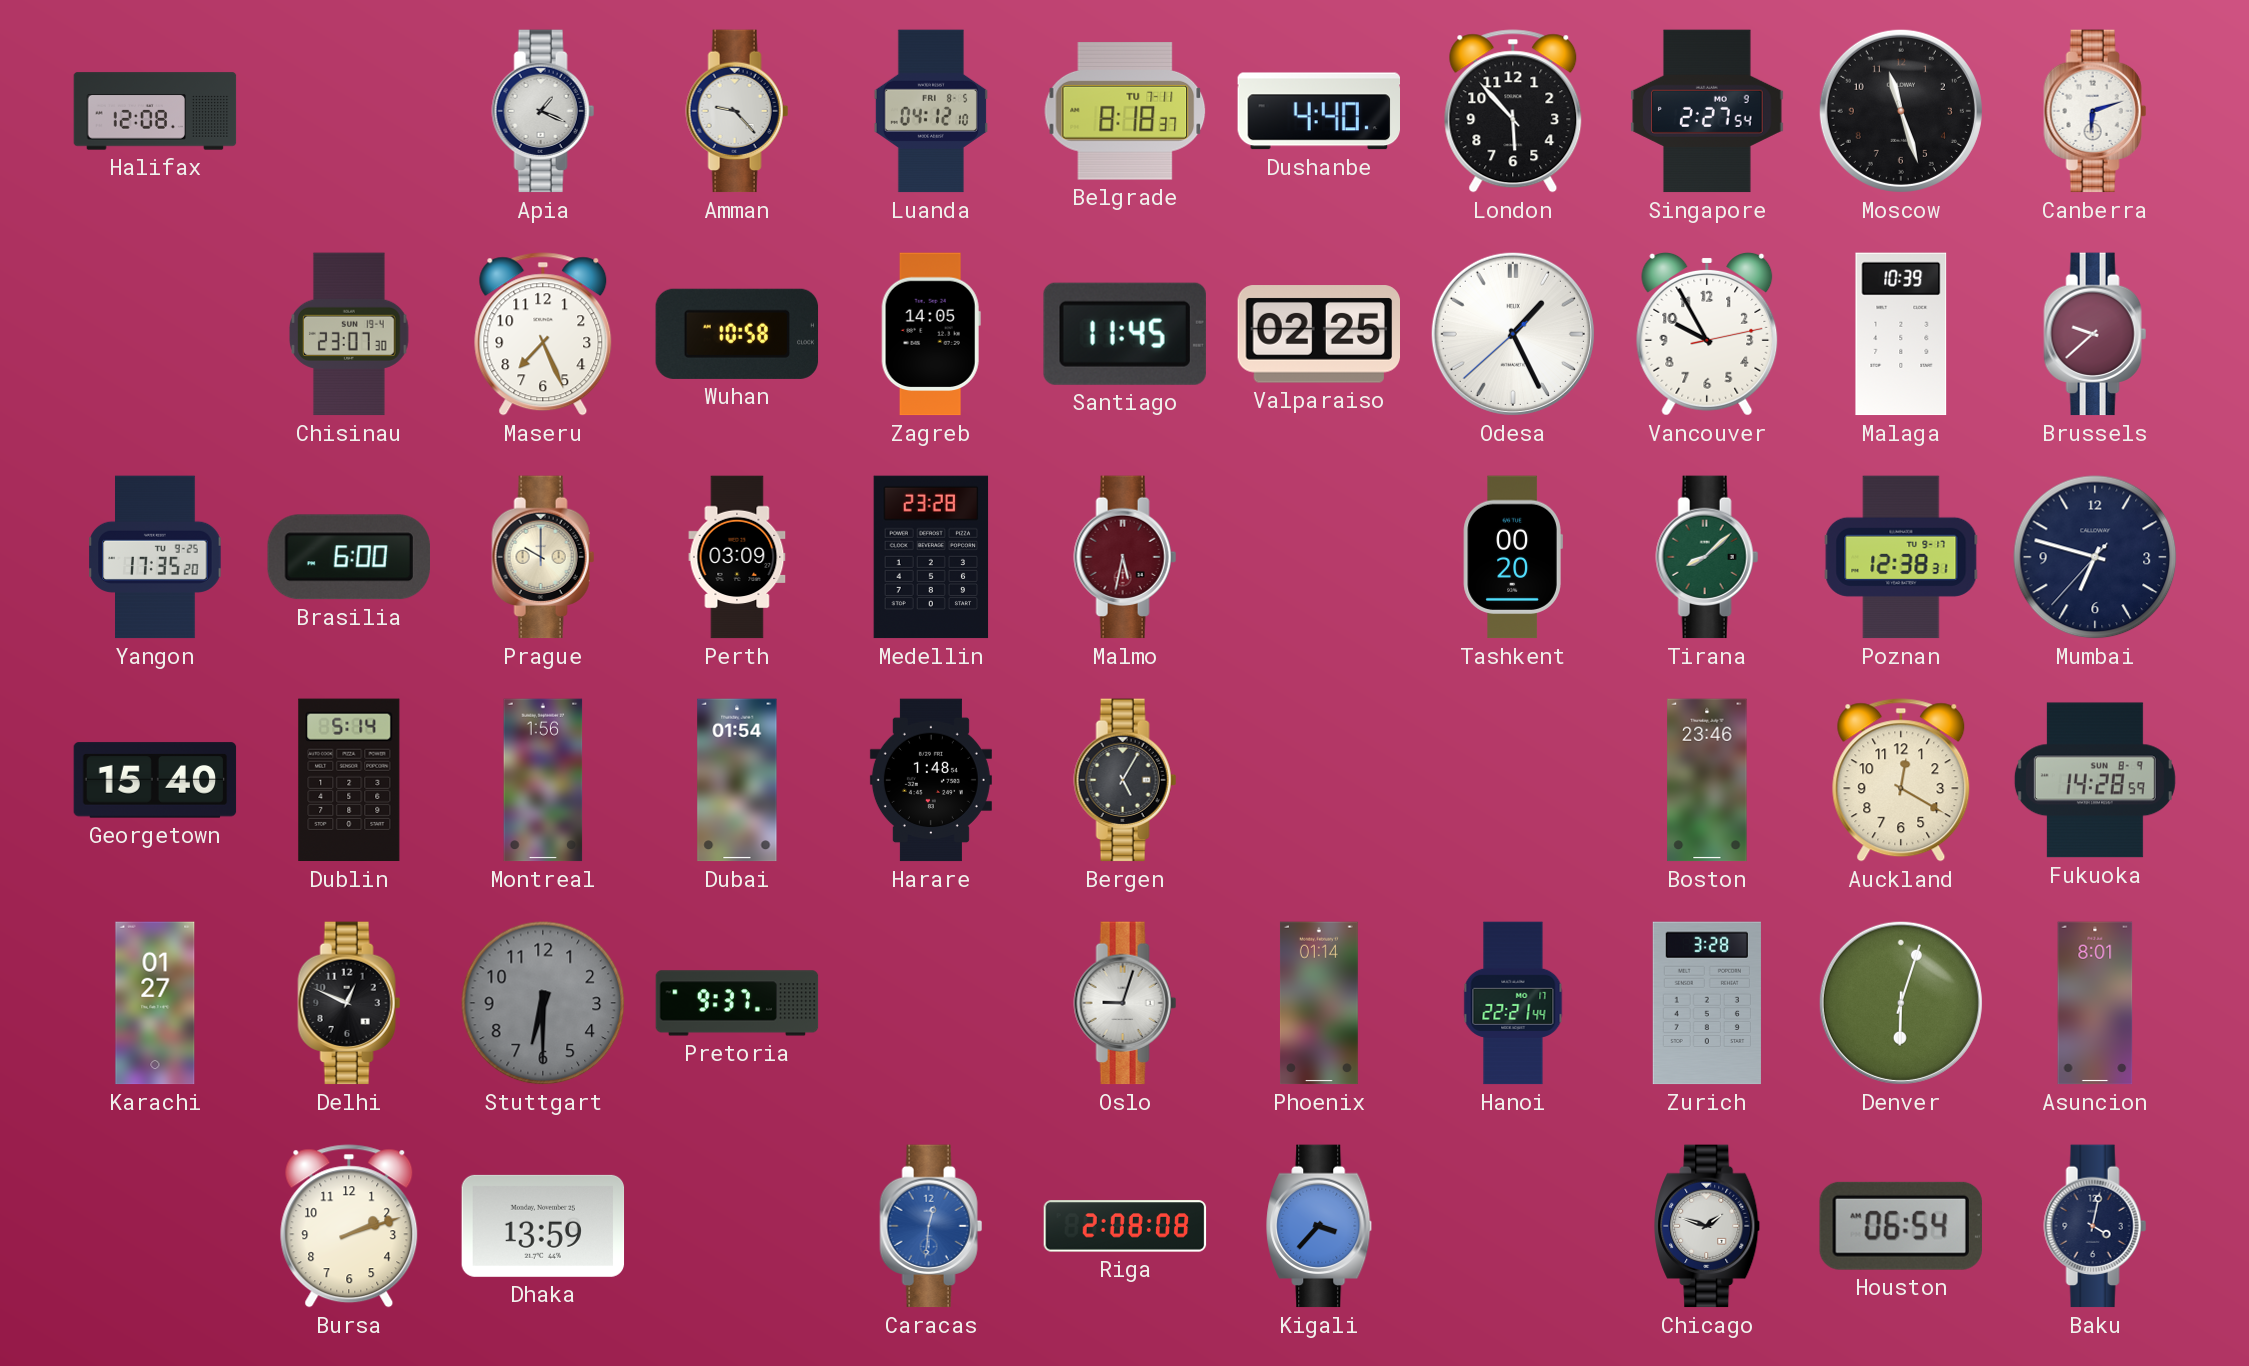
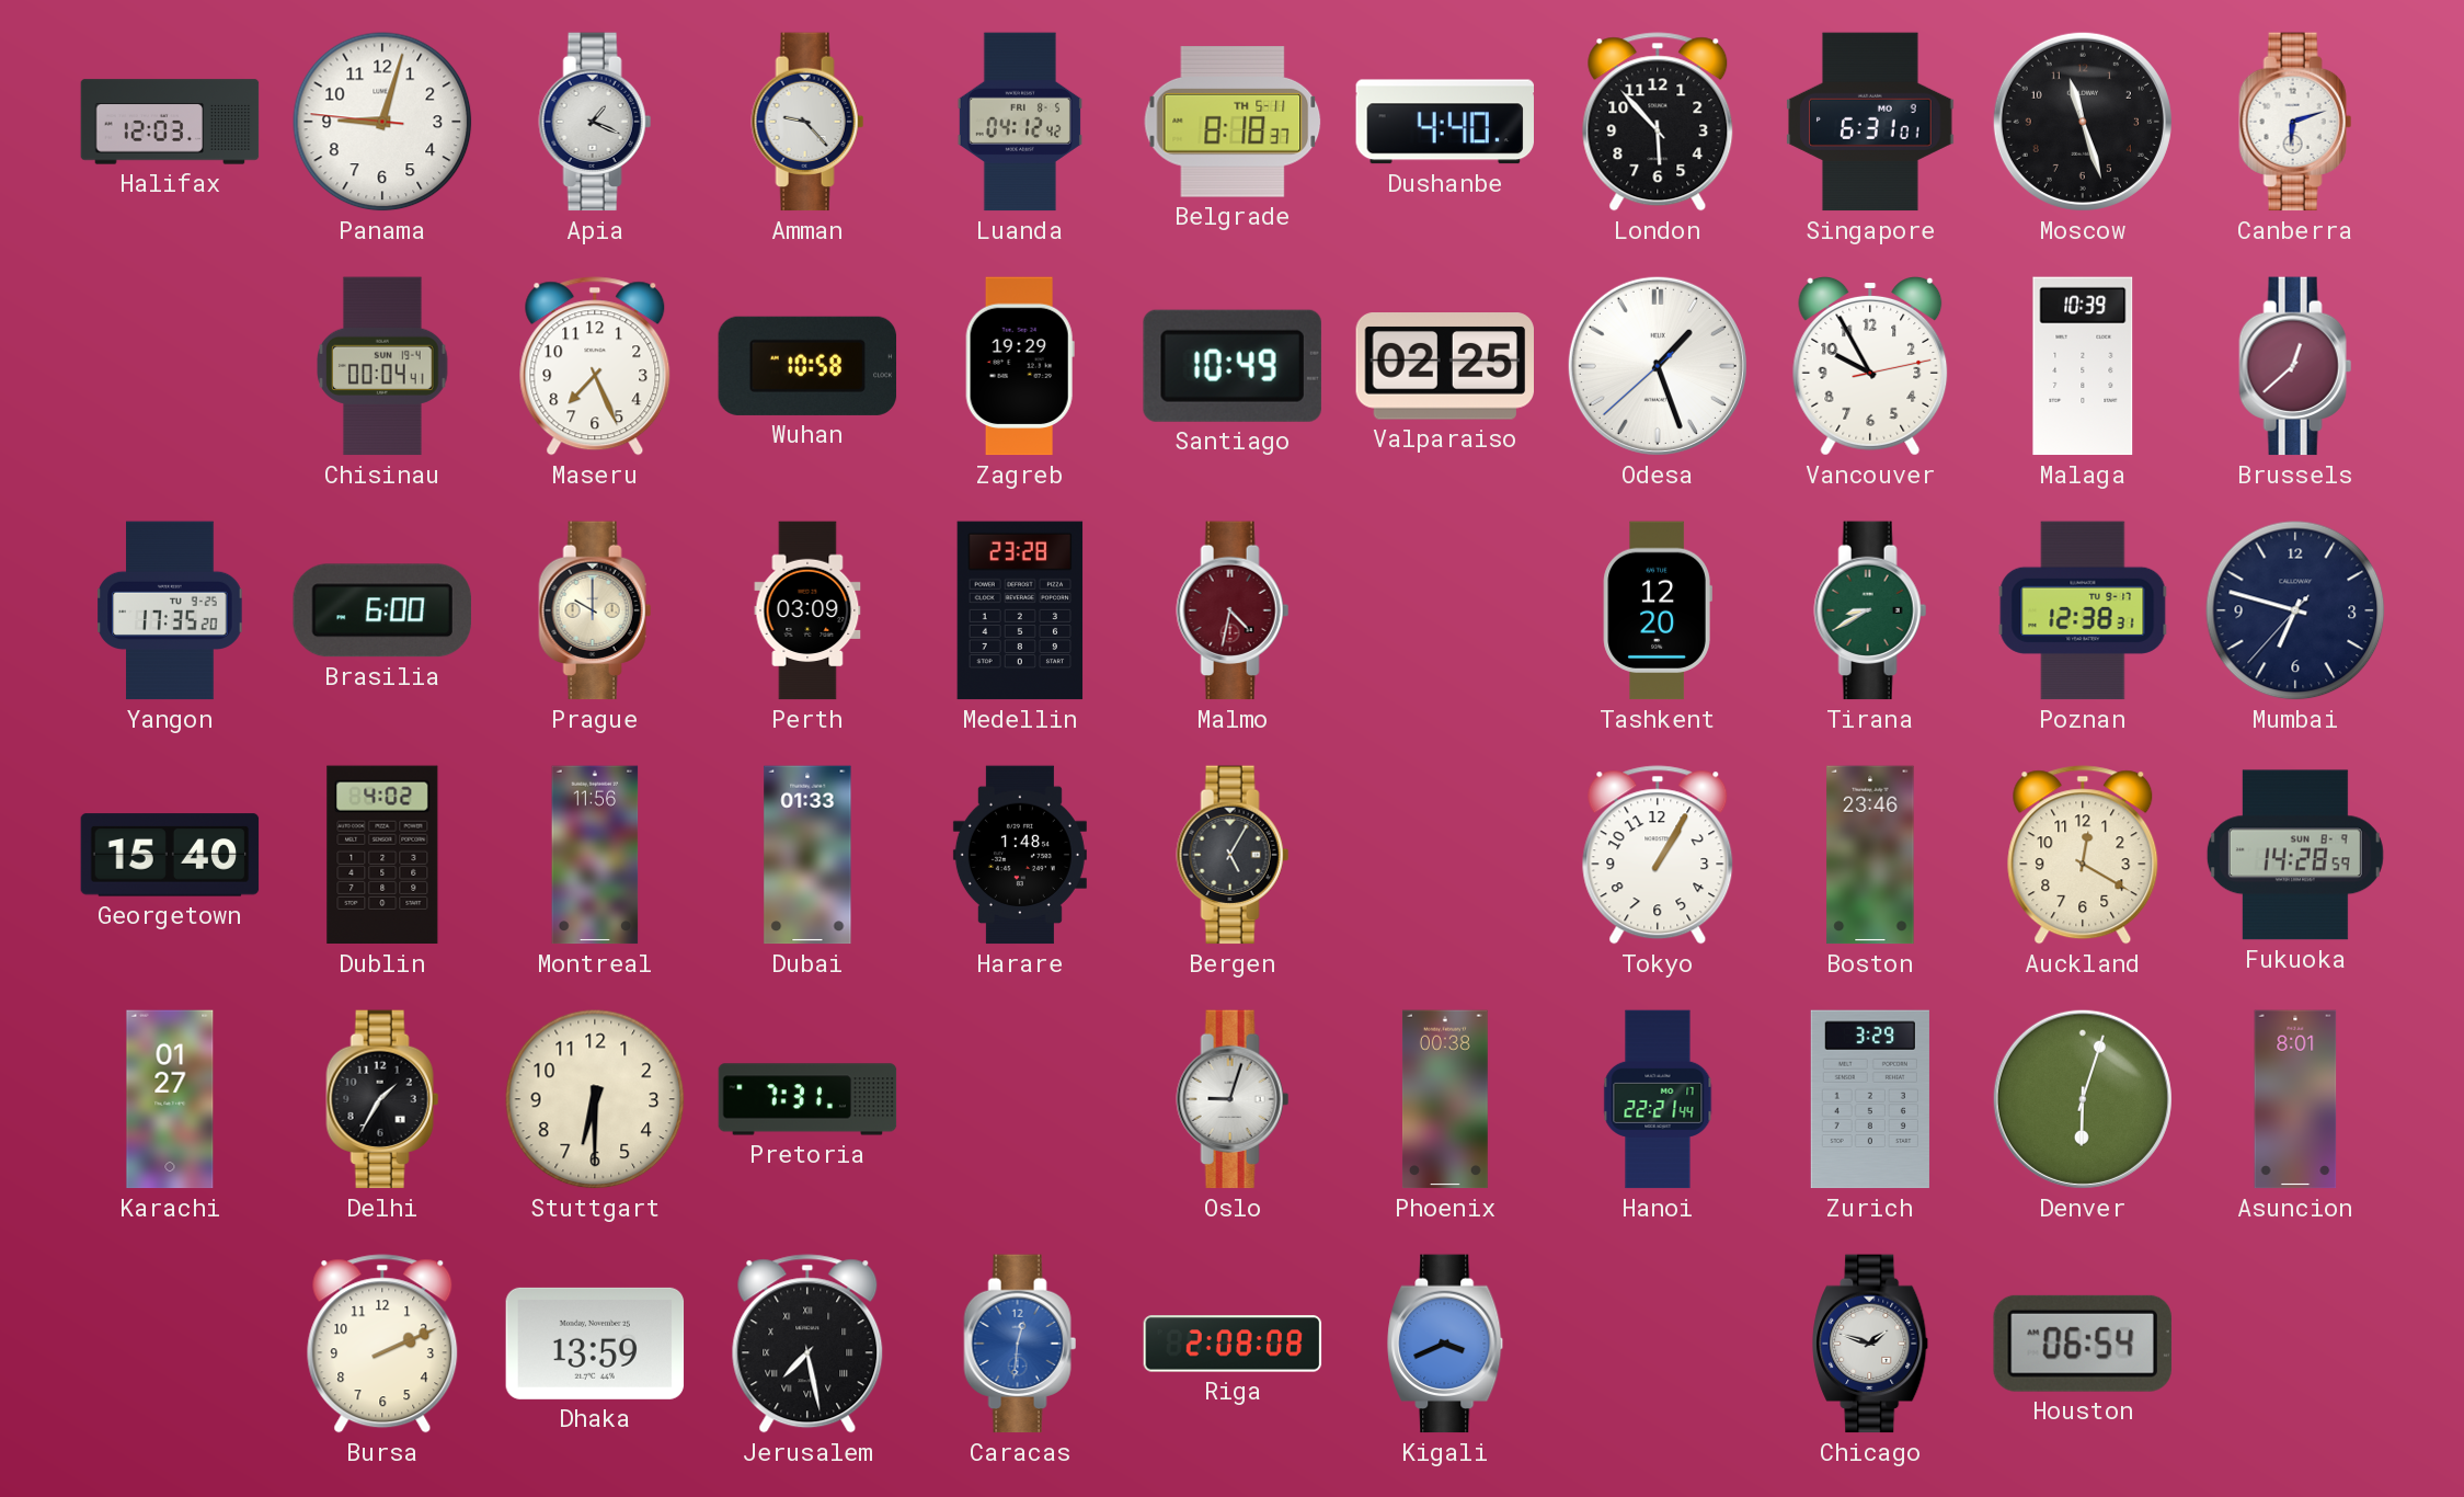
Halifax: 12:08 -> 12:03
Panama: none -> 9:02
Luanda: 04:12:10 -> 04:12:42
Belgrade date: TU 7-11 -> TH 5-11
Singapore: 2:27 -> 6:31
Chisinau: 23:07 -> 00:04
Zagreb: 14:05 -> 19:29
Santiago: 11:45 -> 10:49
Odesa: 1:25 -> 1:26
Brussels: 9:38 -> 12:38
Malmo: 5:32 -> 4:32
Tashkent: 00:20 -> 12:20
Tirana: 8:08 -> 8:40
Dublin: 5:14 -> 4:02
Montreal: 1:56 -> 11:56
Dubai: 01:54 -> 01:33
Tokyo: none -> 1:05
Delhi: 12:49 -> 1:35
Stuttgart dial: grey -> cream
Pretoria: 9:37 -> 7:31
Phoenix: 01:14 -> 00:38
Zurich: 3:28 -> 3:29
Bursa: 2:12 -> 2:11
Jerusalem: none -> 7:28
Kigali: 3:37 -> 3:41
Baku: 4:02 -> none
